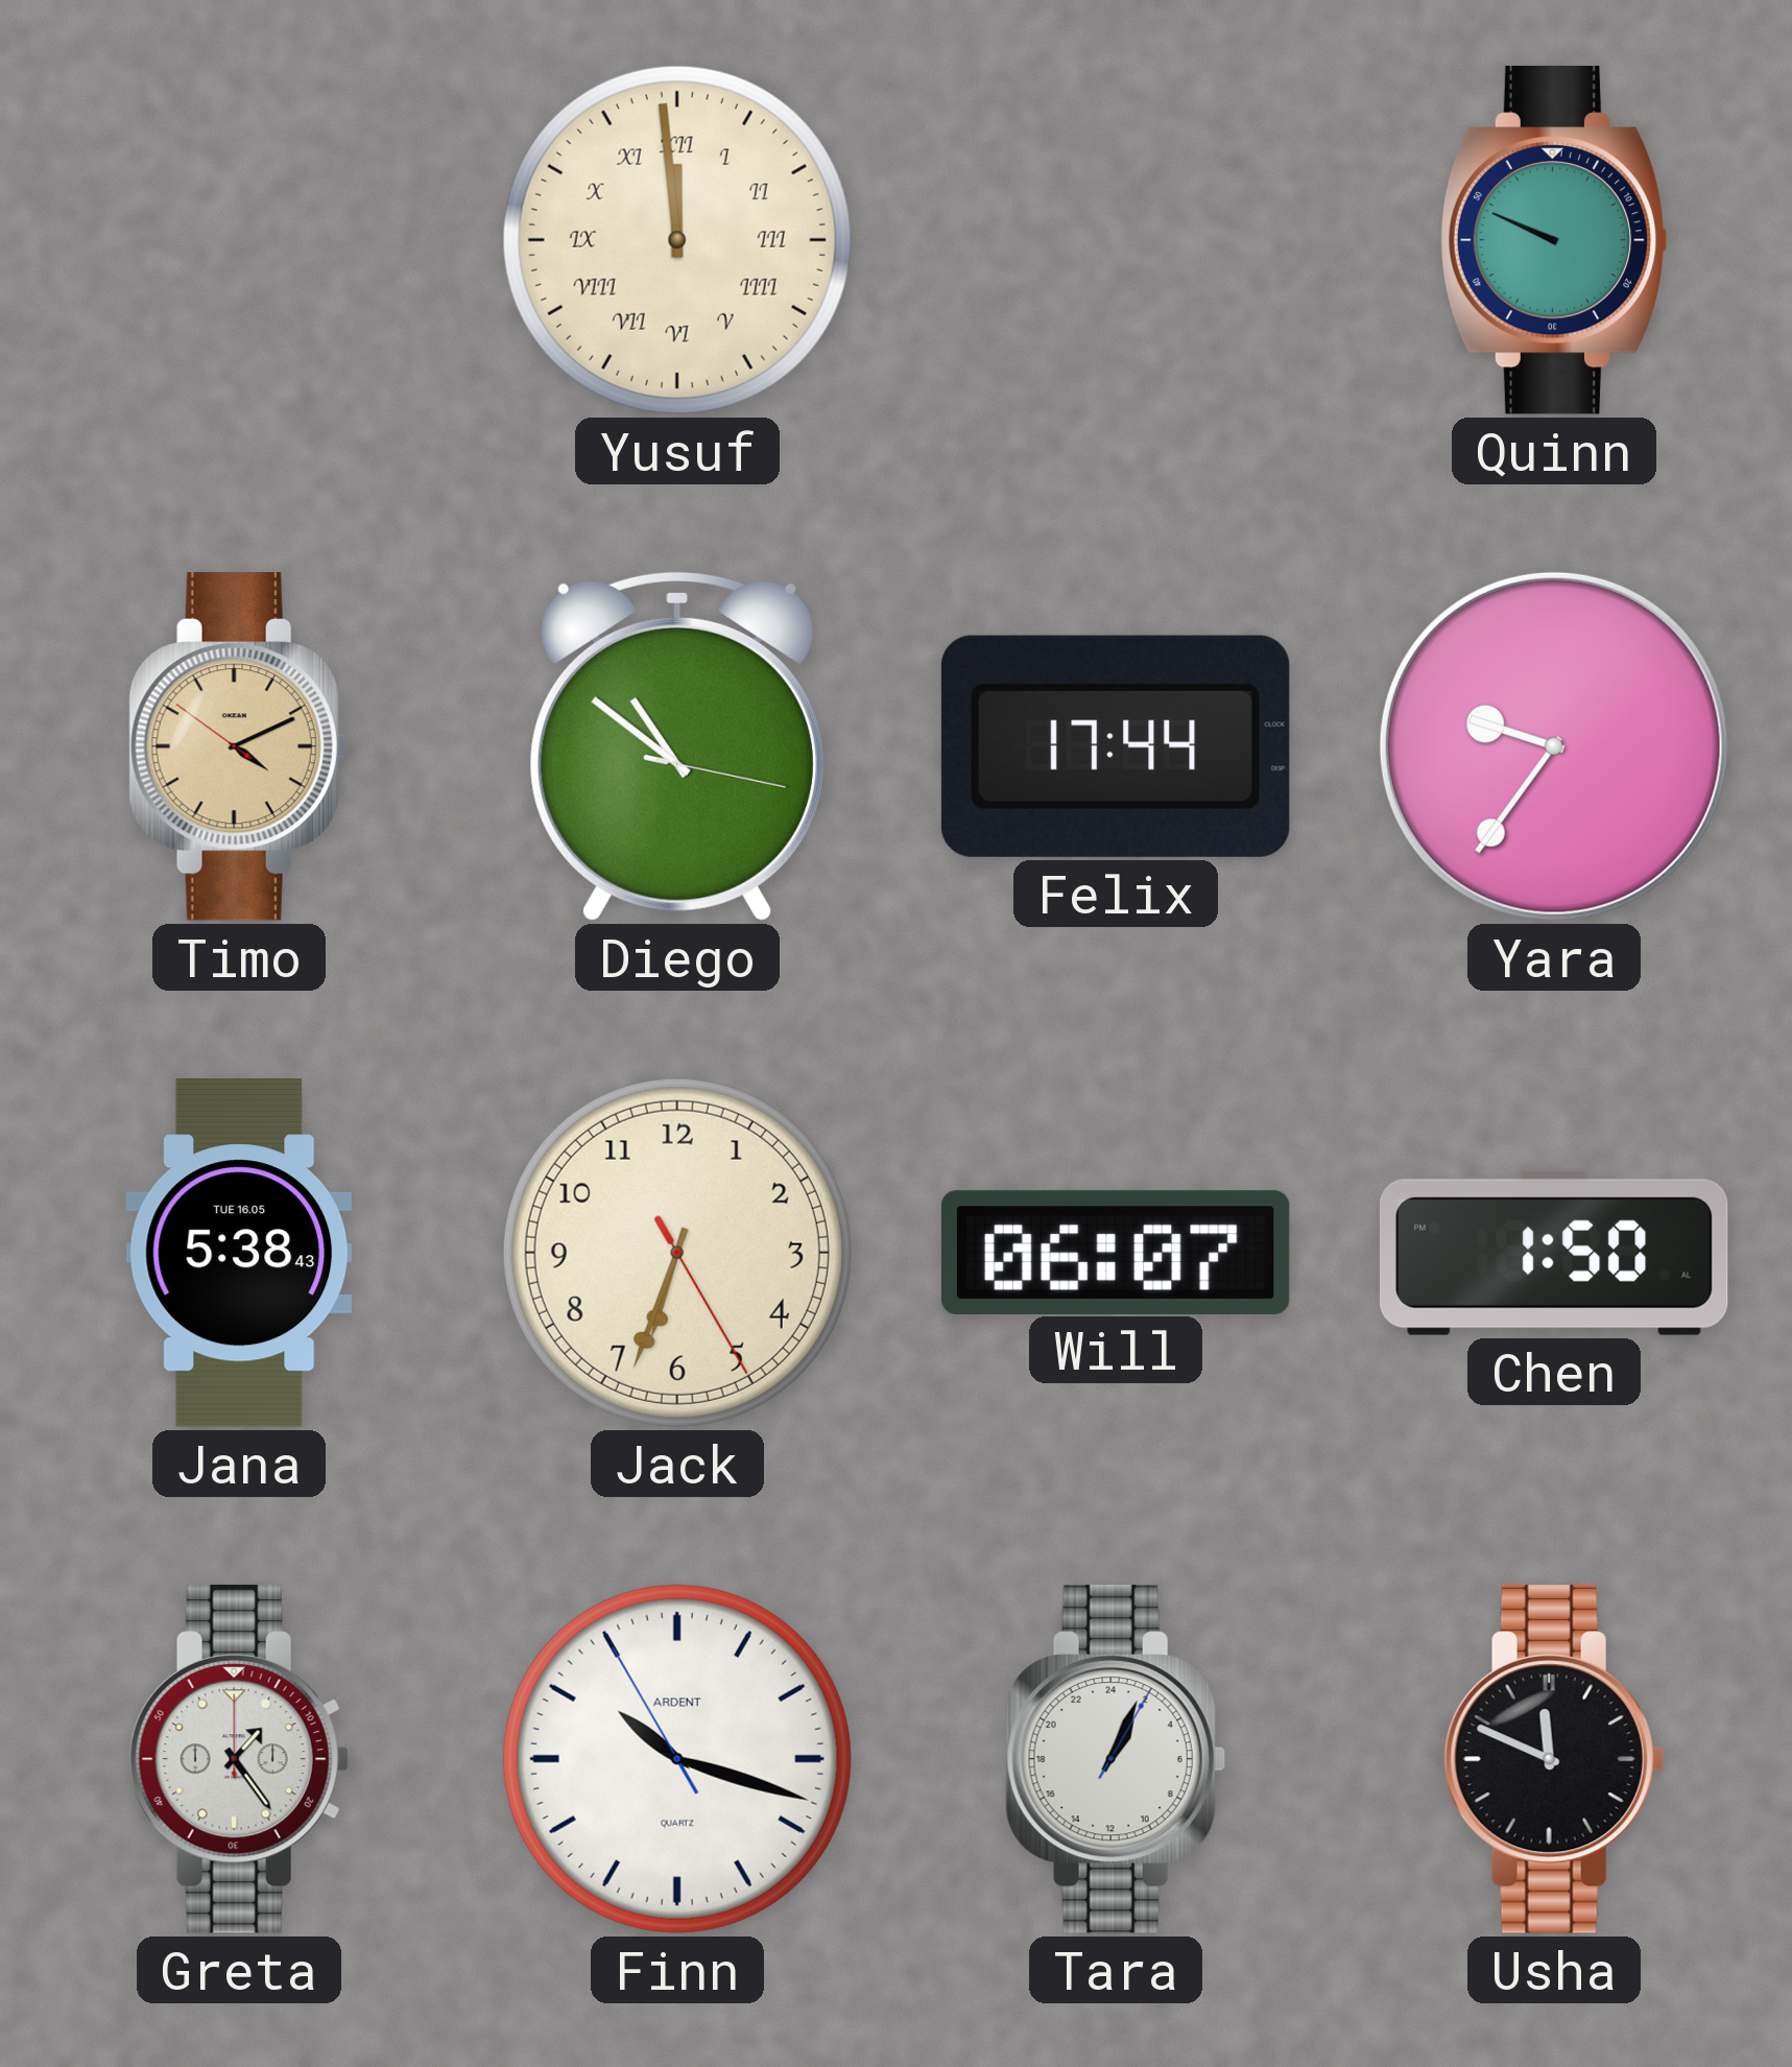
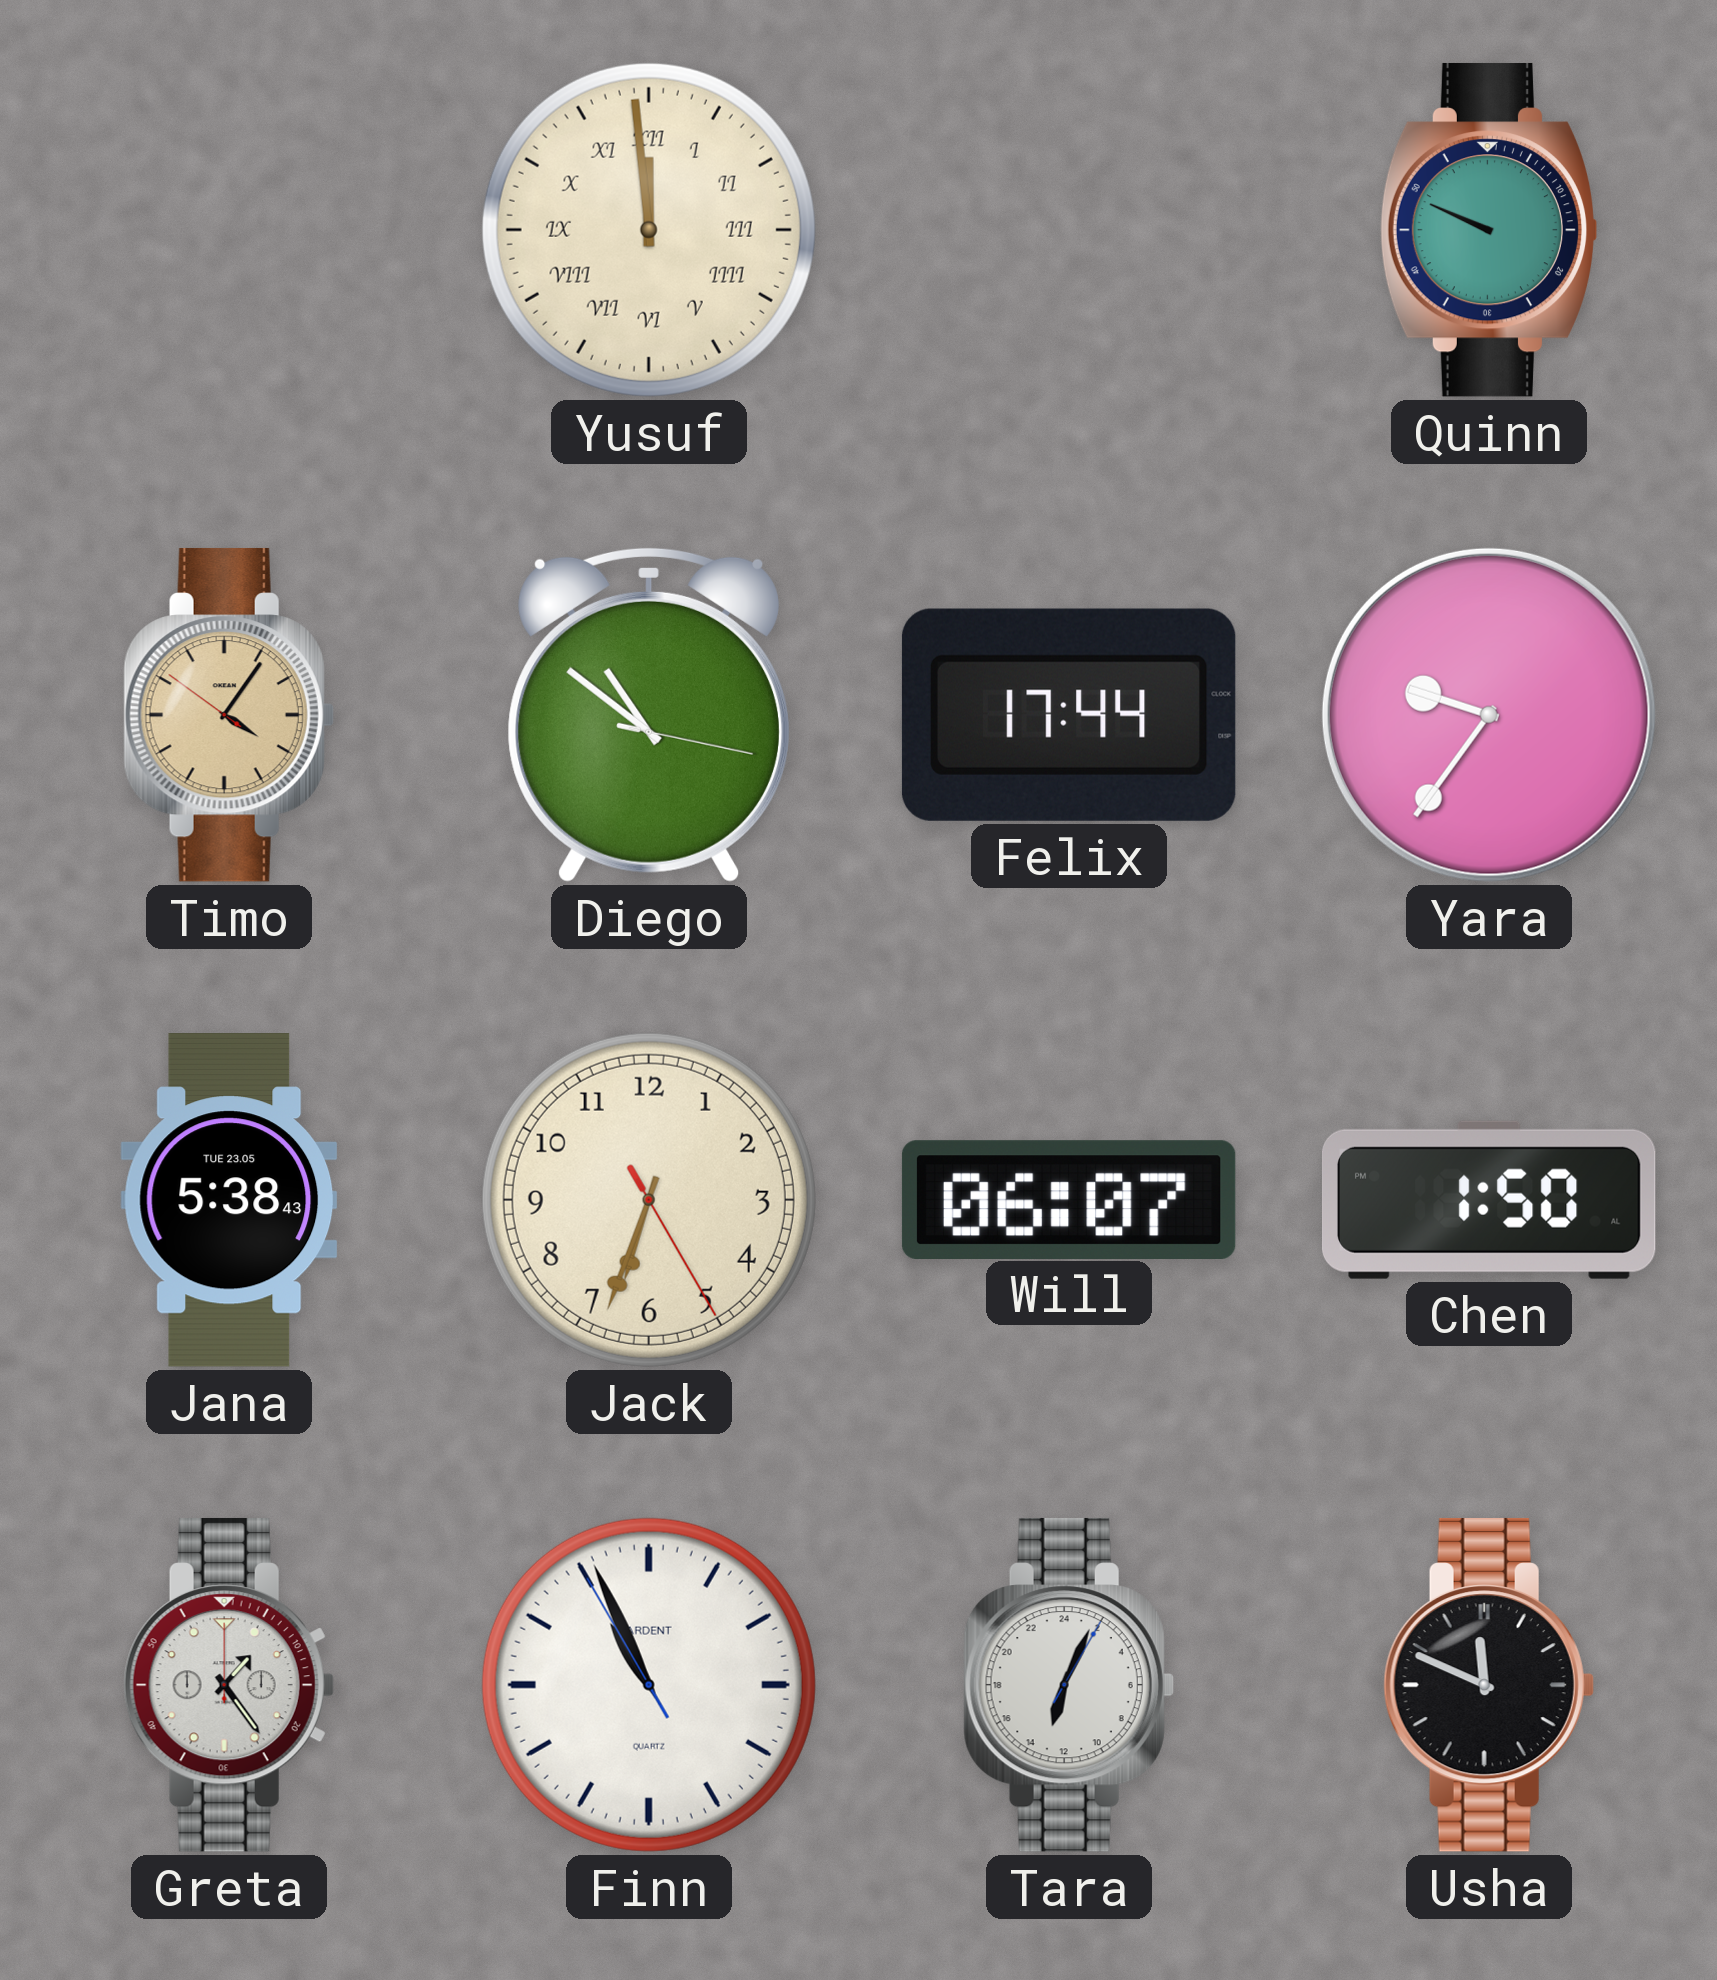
Timo: 4:10 -> 4:05
Jana date: TUE 16.05 -> TUE 23.05
Finn: 10:17 -> 10:55
Tara: 2:04 -> 13:04
